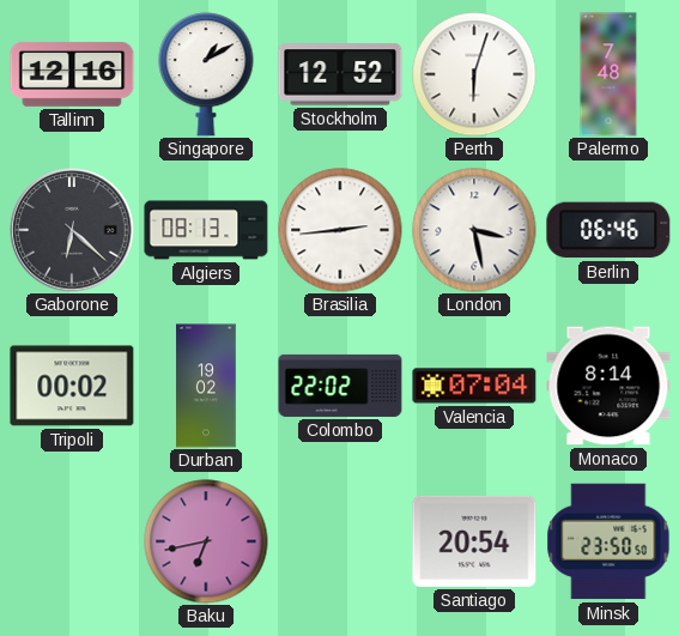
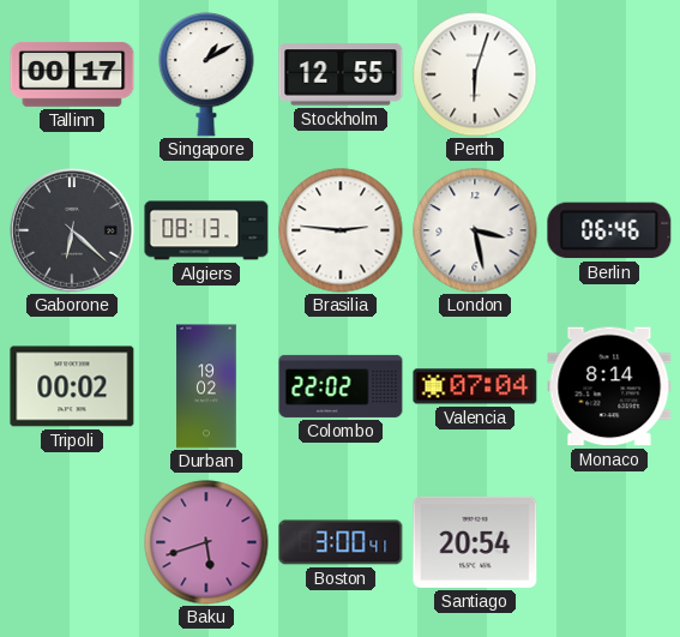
Tallinn: 12:16 -> 00:17
Stockholm: 12:52 -> 12:55
Palermo: 7:48 -> none
Brasilia: 2:44 -> 2:46
Baku: 6:43 -> 5:42
Boston: none -> 3:00
Minsk: 23:50 -> none
